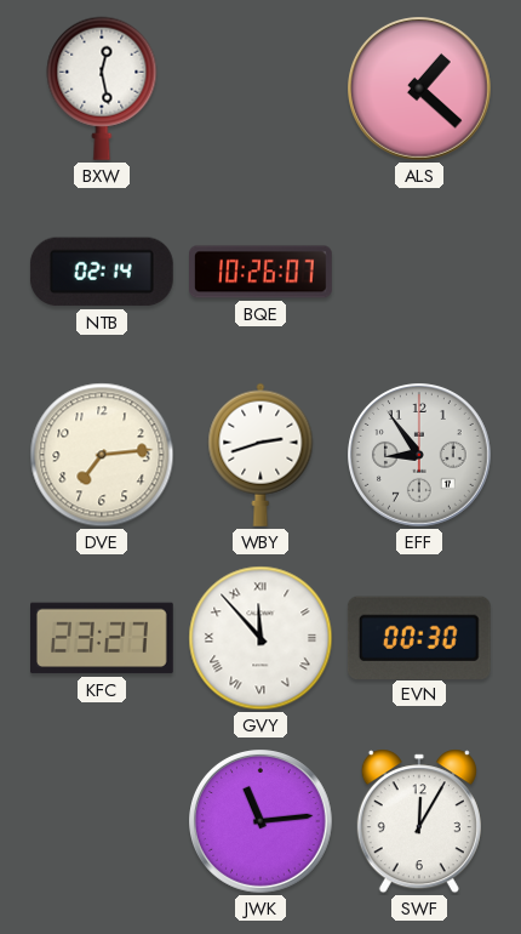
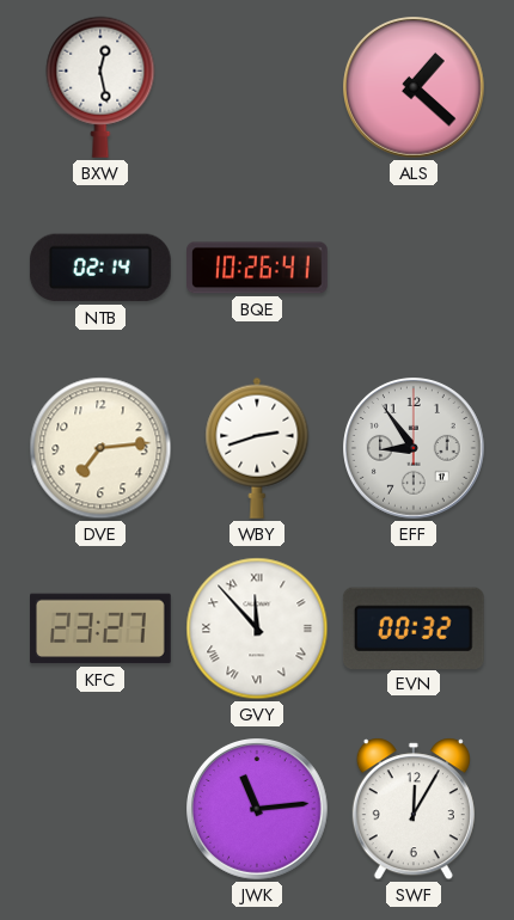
BQE: 10:26:07 -> 10:26:41
EVN: 00:30 -> 00:32
